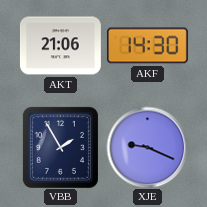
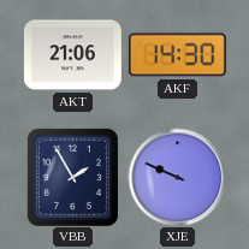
XJE: 9:19 -> 9:49
